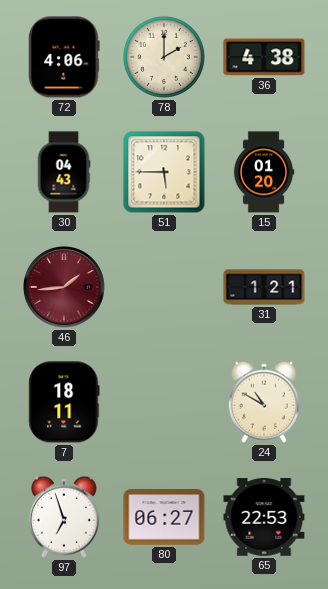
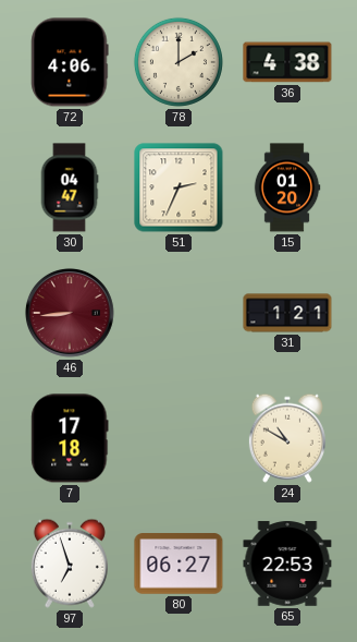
30: 04:43 -> 04:47
51: 5:45 -> 2:34
46: 1:44 -> 8:44
7: 18:11 -> 17:18
